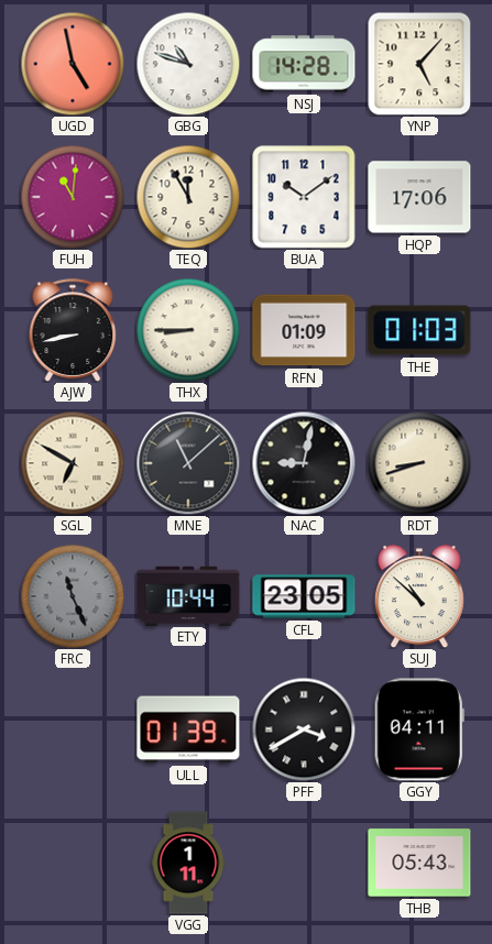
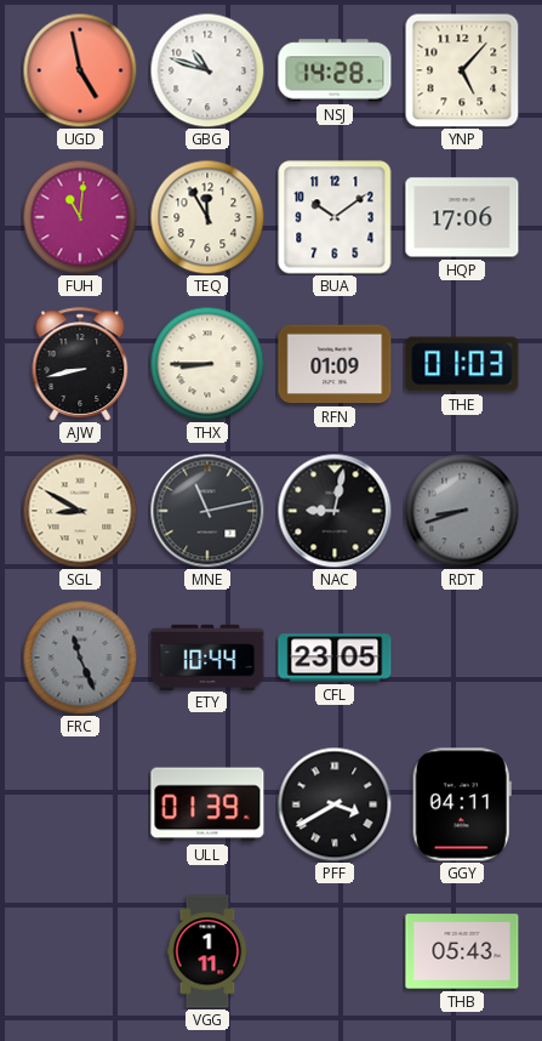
SGL: 6:50 -> 8:50
MNE: 11:08 -> 11:13
RDT dial: cream -> grey
SUJ: 10:52 -> none
